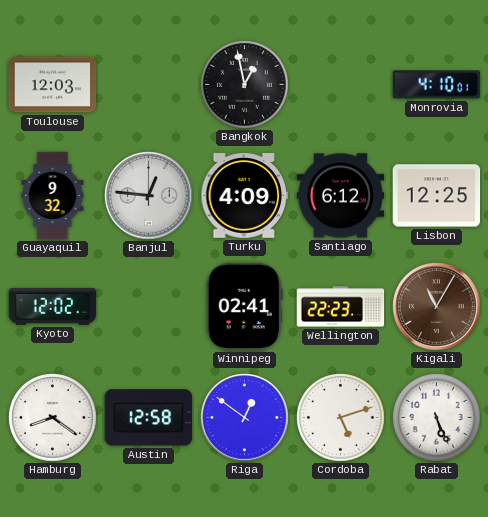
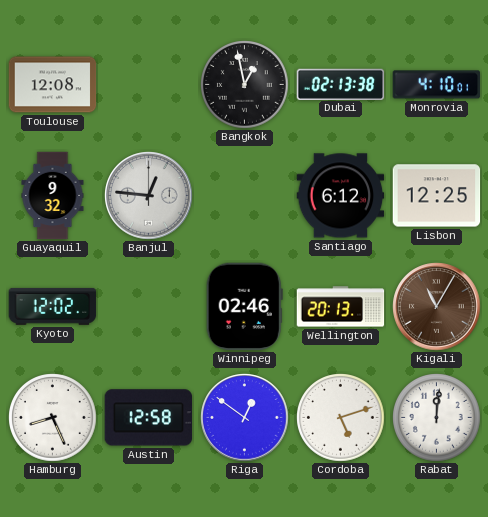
Toulouse: 12:03 -> 12:08
Dubai: none -> 02:13
Turku: 4:09 -> none
Winnipeg: 02:41 -> 02:46
Wellington: 22:23 -> 20:13
Hamburg: 8:21 -> 8:26
Rabat: 5:26 -> 12:01
